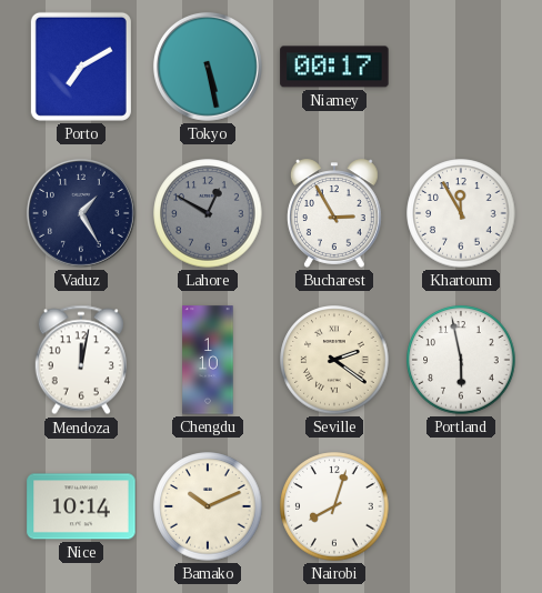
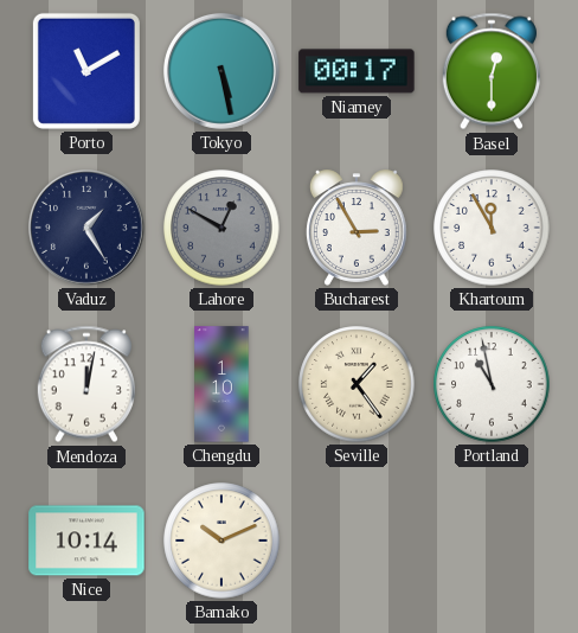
Porto: 7:10 -> 11:10
Basel: none -> 12:30
Seville: 2:21 -> 1:24
Portland: 5:58 -> 10:58
Nairobi: 8:03 -> none
